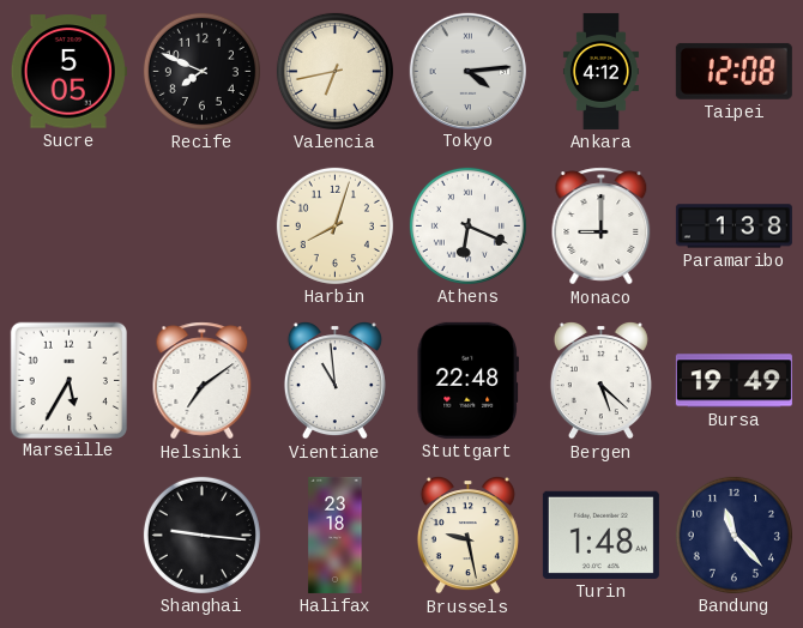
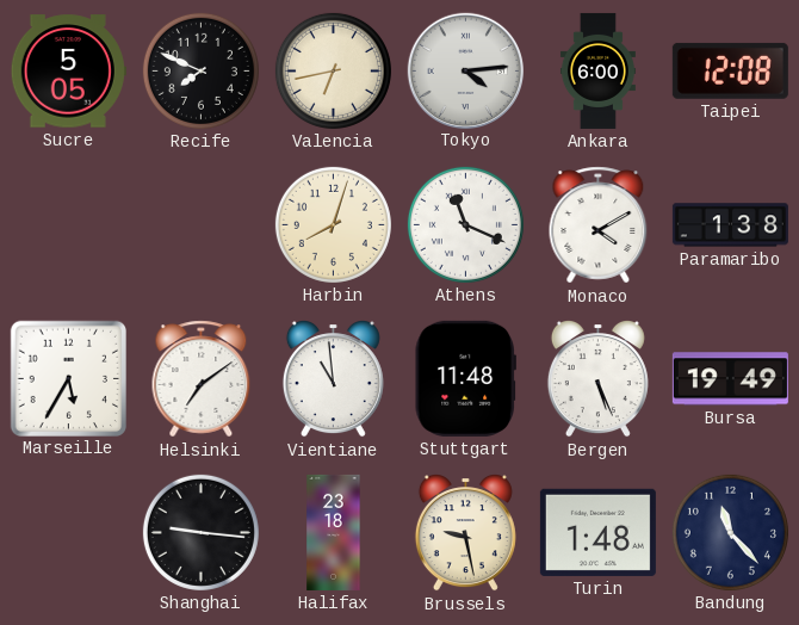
Ankara: 4:12 -> 6:00
Athens: 6:19 -> 11:19
Monaco: 9:00 -> 4:10
Stuttgart: 22:48 -> 11:48
Bergen: 5:22 -> 5:26
